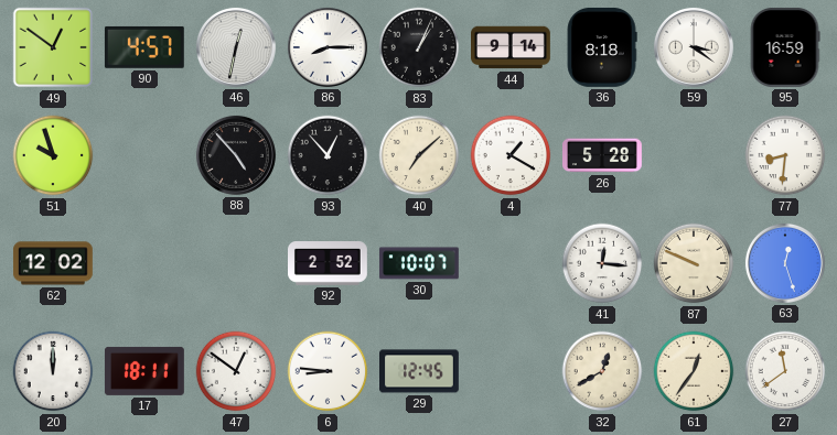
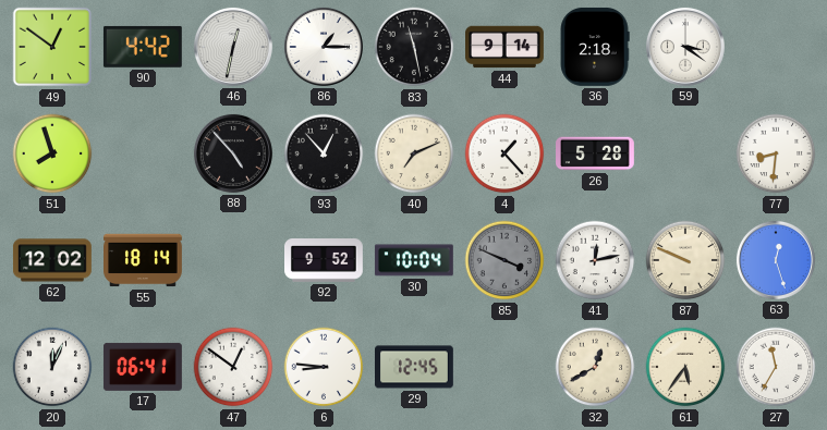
90: 4:57 -> 4:42
86: 8:15 -> 1:15
83: 1:04 -> 11:28
36: 8:18 -> 2:18
95: 16:59 -> none
51: 9:57 -> 7:57
40: 7:08 -> 7:11
4: 1:20 -> 1:23
55: none -> 18:14
92: 2:52 -> 9:52
30: 10:07 -> 10:04
85: none -> 3:49
41: 12:16 -> 12:13
20: 12:00 -> 12:04
17: 18:11 -> 06:41
61: 12:36 -> 5:36
27: 11:39 -> 11:35
